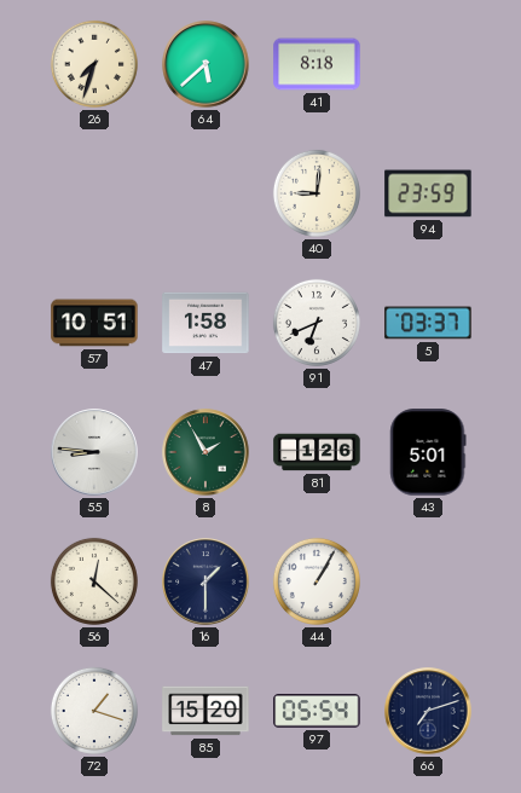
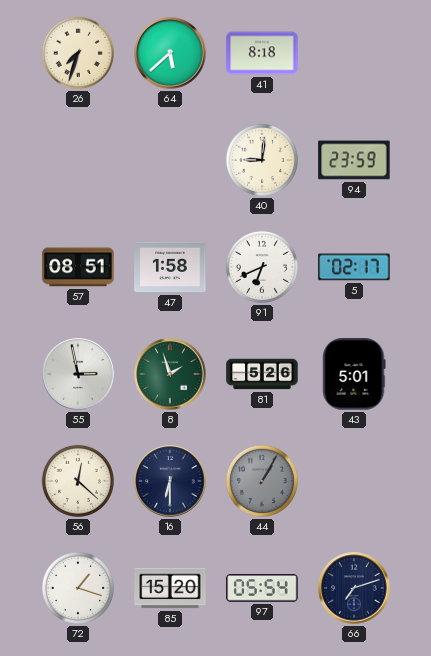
57: 10:51 -> 08:51
5: 03:37 -> 02:17
55: 8:46 -> 2:58
8: 1:55 -> 1:57
81: 1:26 -> 5:26
16: 1:30 -> 6:30
44 dial: white -> grey
